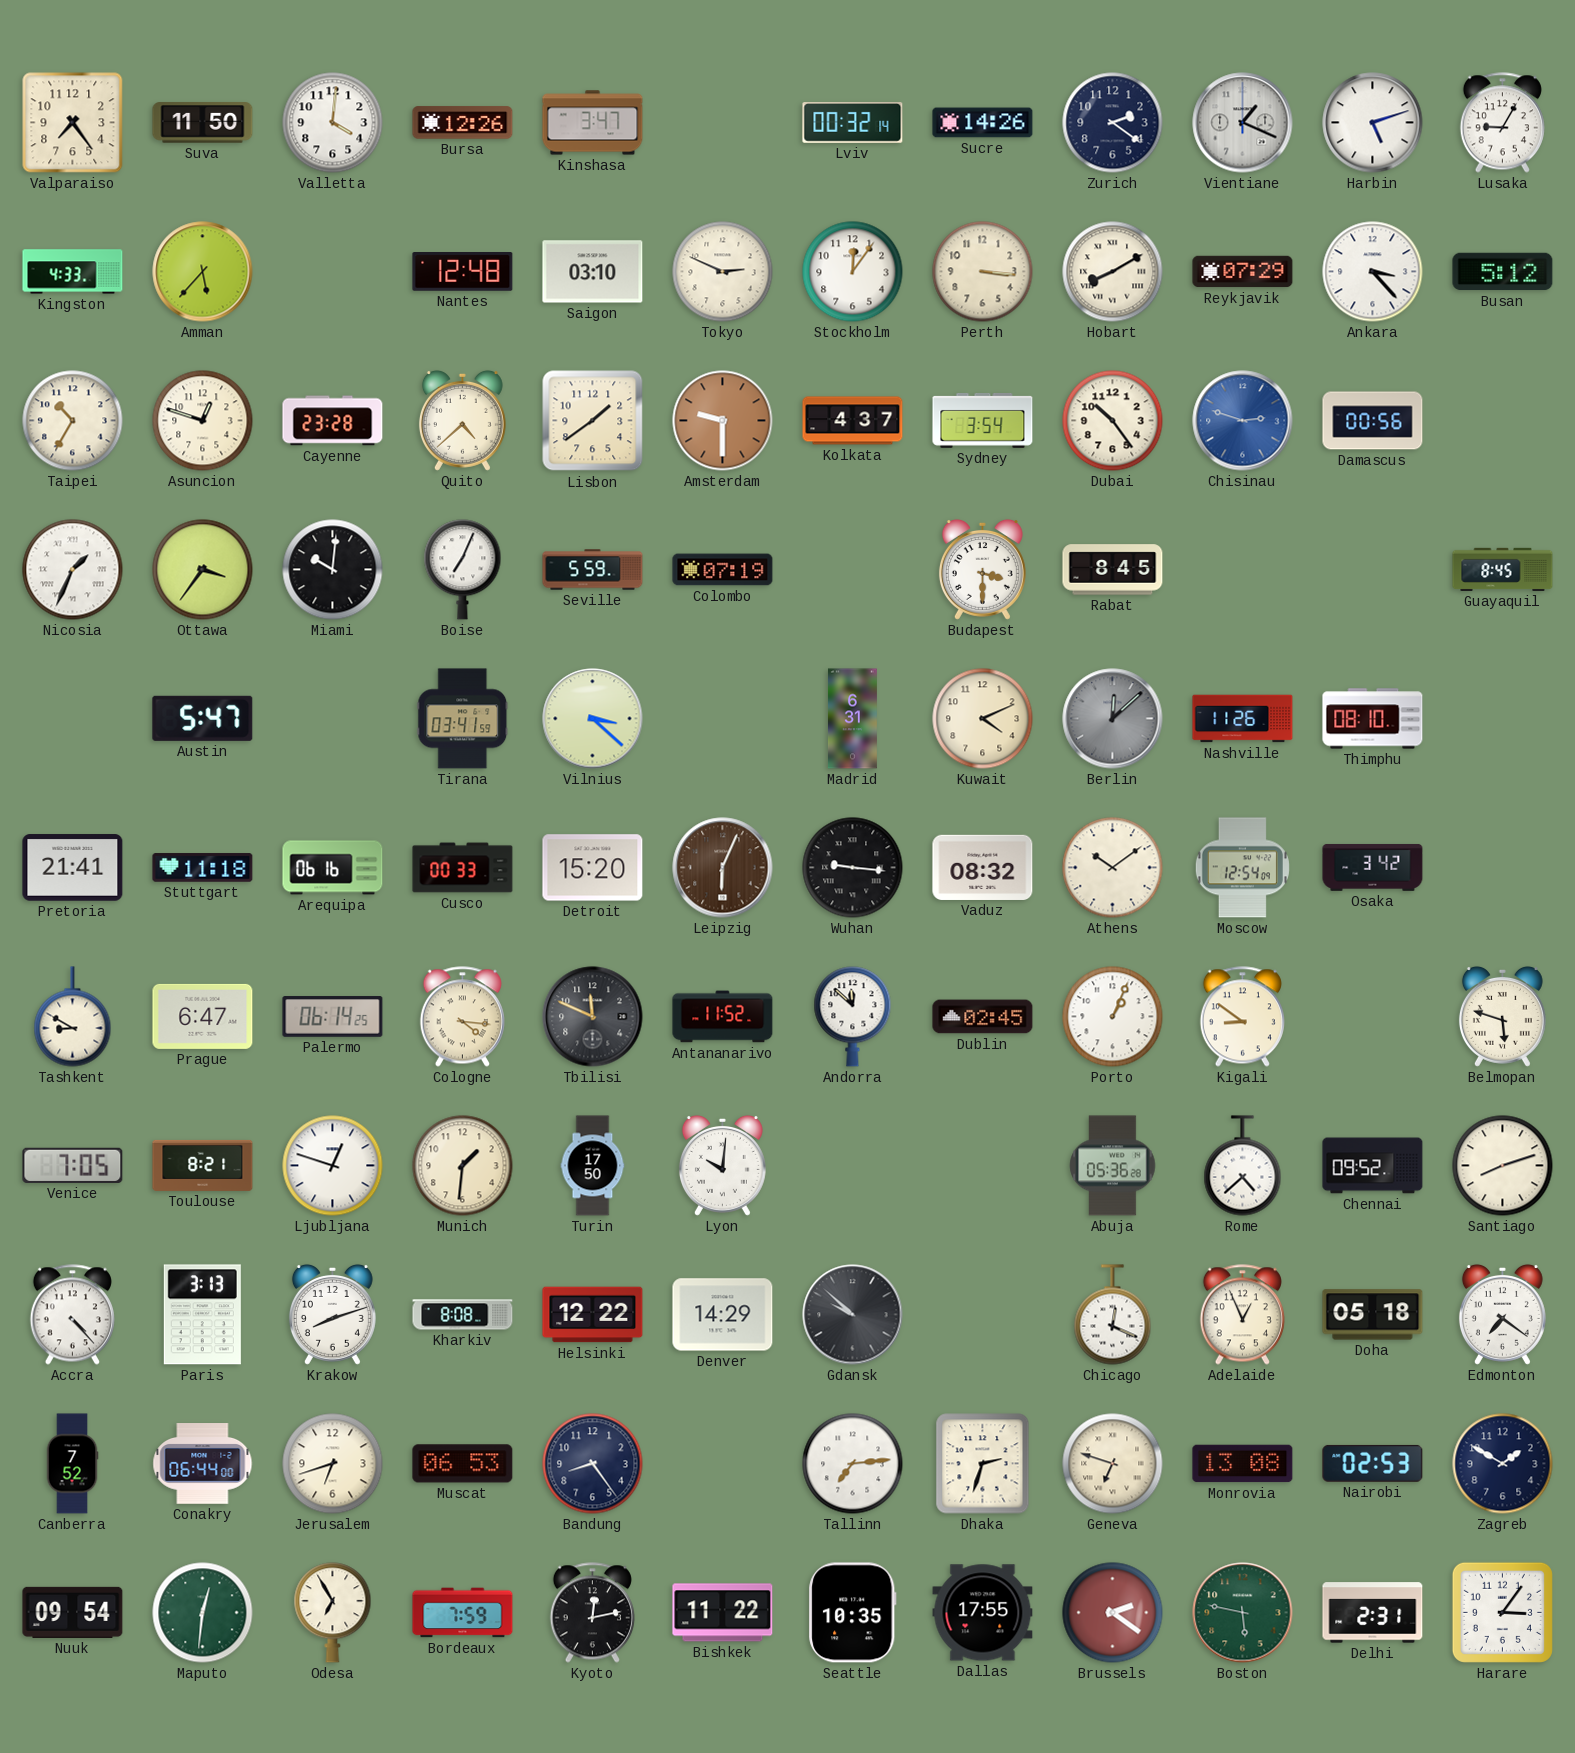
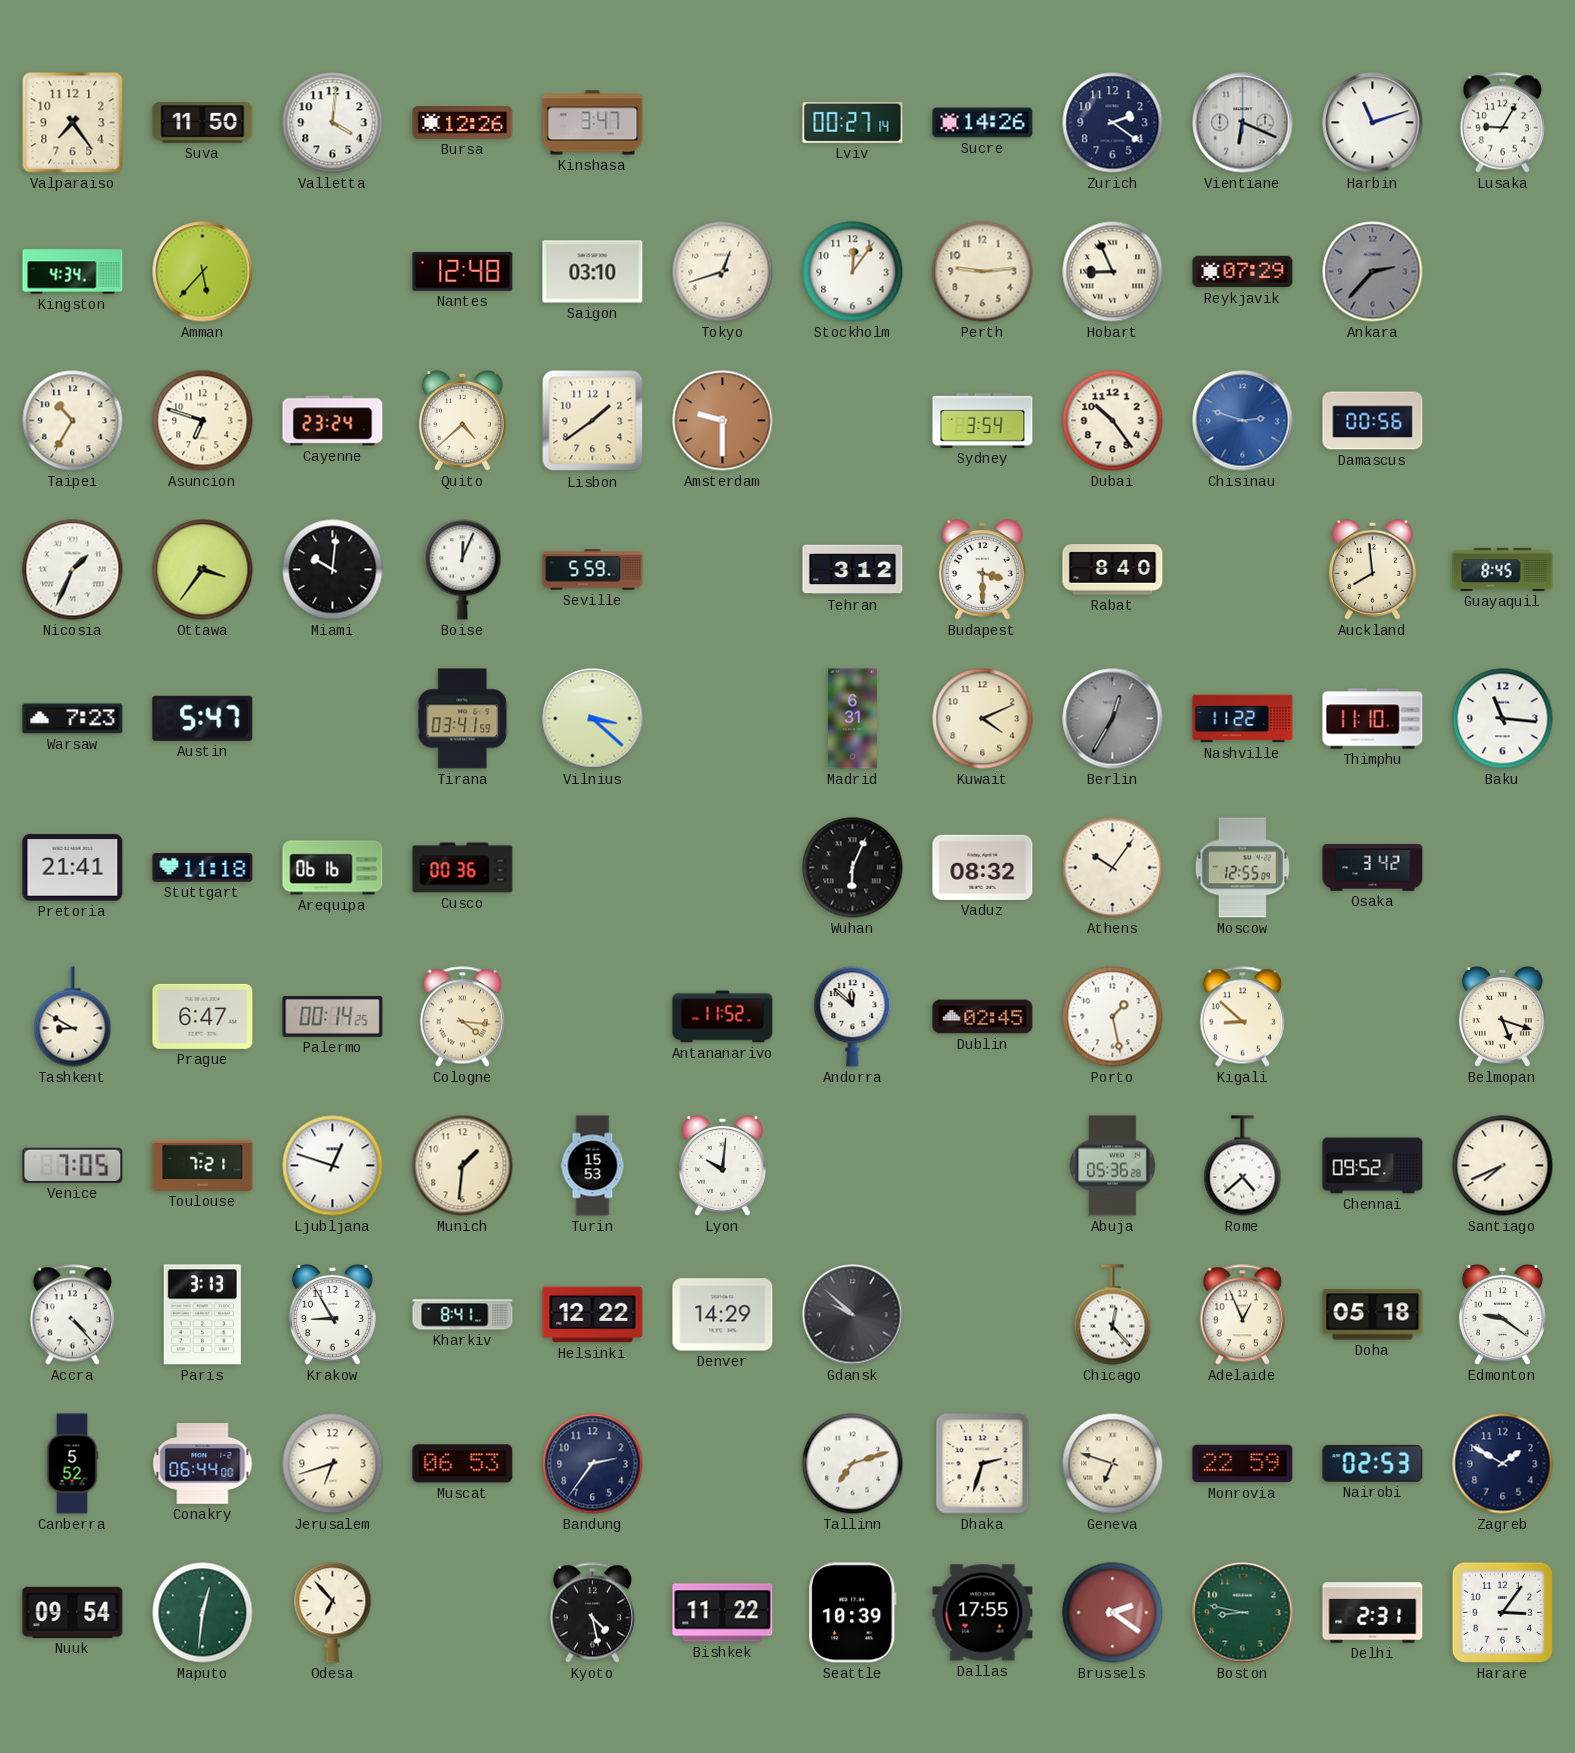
Lviv: 00:32 -> 00:27
Vientiane: 1:19 -> 6:19
Harbin: 5:12 -> 11:12
Kingston: 4:33 -> 4:34
Tokyo: 2:49 -> 12:42
Perth: 3:16 -> 9:14
Hobart: 8:10 -> 8:56
Ankara: 3:23 -> 2:37
Ankara dial: white -> grey
Busan: 5:12 -> none
Asuncion: 12:48 -> 6:48
Cayenne: 23:28 -> 23:24
Kolkata: 4:37 -> none
Boise: 7:04 -> 12:04
Colombo: 07:19 -> none
Tehran: none -> 3:12
Rabat: 8:45 -> 8:40
Auckland: none -> 7:59
Warsaw: none -> 7:23
Berlin: 12:08 -> 12:35
Nashville: 11:26 -> 11:22
Thimphu: 08:10 -> 11:10
Baku: none -> 11:16
Cusco: 00:33 -> 00:36
Detroit: 15:20 -> none
Leipzig: 6:04 -> none
Wuhan: 9:16 -> 6:04
Athens: 10:09 -> 10:06
Moscow: 12:54 -> 12:55
Palermo: 06:14 -> 00:14
Tbilisi: 11:49 -> none
Porto: 1:04 -> 1:28
Kigali: 8:51 -> 8:52
Belmopan: 5:48 -> 5:18
Toulouse: 8:21 -> 7:21
Turin: 17:50 -> 15:53
Santiago: 8:12 -> 7:41
Krakow: 8:12 -> 8:55
Kharkiv: 8:08 -> 8:41
Chicago: 12:19 -> 12:23
Edmonton: 7:21 -> 9:21
Canberra: 7:52 -> 5:52
Bandung: 8:24 -> 2:36
Tallinn: 7:14 -> 7:12
Monrovia: 13:08 -> 22:59
Odesa: 6:55 -> 6:53
Bordeaux: 7:59 -> none
Kyoto: 12:13 -> 4:28
Seattle: 10:35 -> 10:39
Boston: 5:47 -> 8:47
